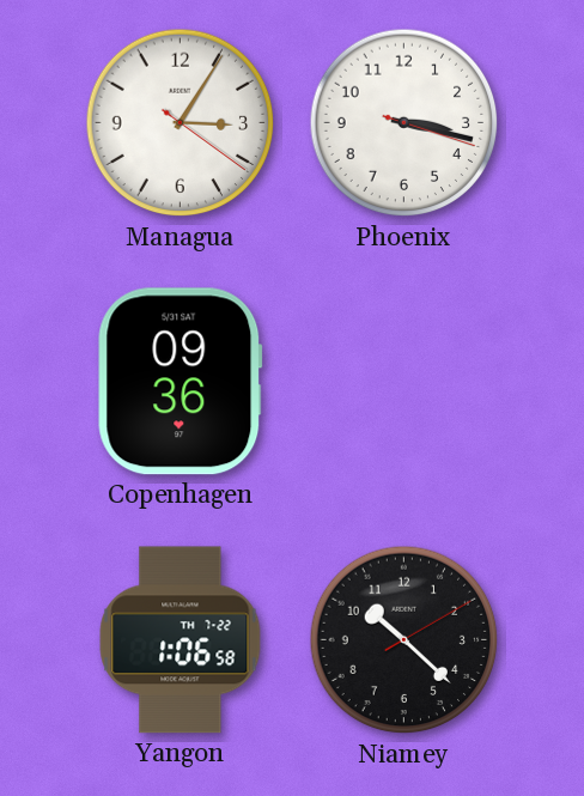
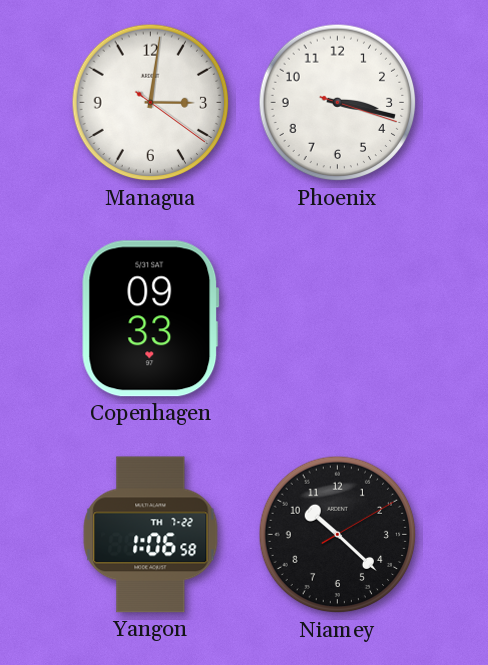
Managua: 3:05 -> 3:01
Copenhagen: 09:36 -> 09:33
